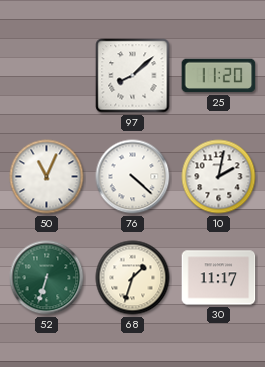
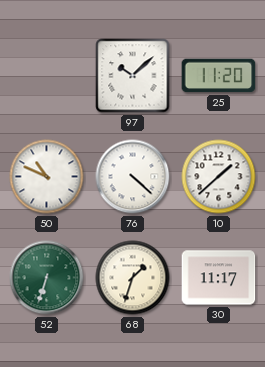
97: 8:08 -> 10:08
50: 11:04 -> 10:49
10: 2:02 -> 1:38
